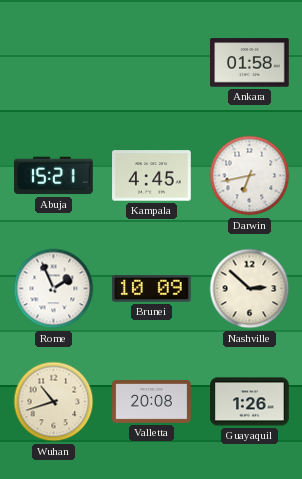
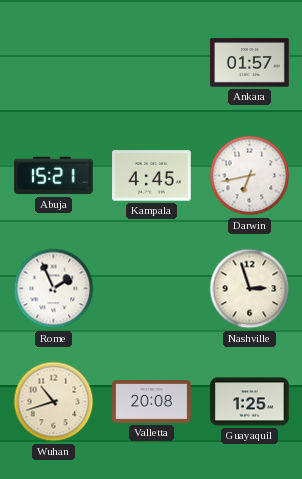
Ankara: 01:58 -> 01:57
Brunei: 10:09 -> none
Nashville: 2:52 -> 2:57
Guayaquil: 1:26 -> 1:25
